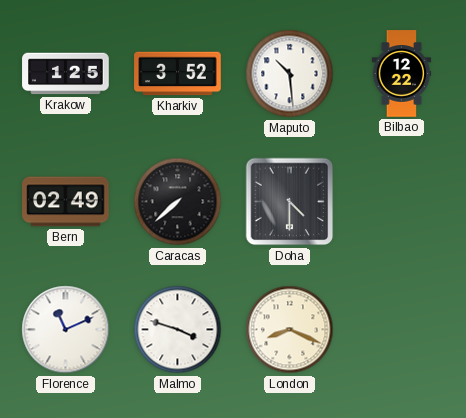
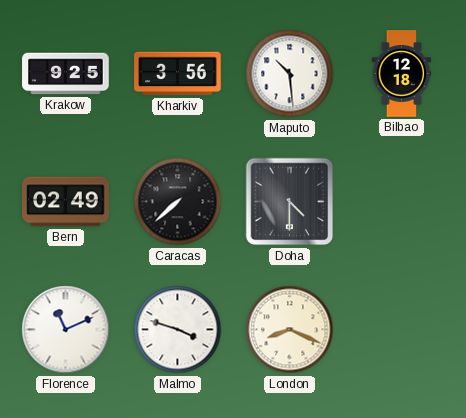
Krakow: 1:25 -> 9:25
Kharkiv: 3:52 -> 3:56
Bilbao: 12:22 -> 12:18
